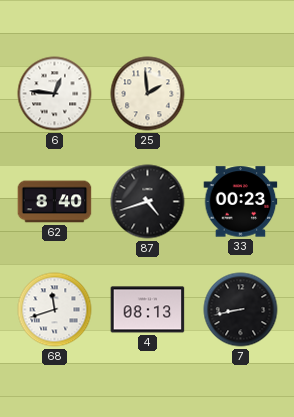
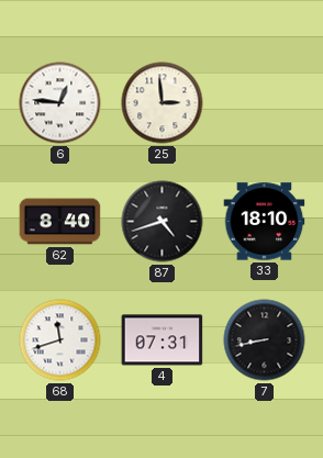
25: 1:59 -> 2:59
33: 00:23 -> 18:10
4: 08:13 -> 07:31
